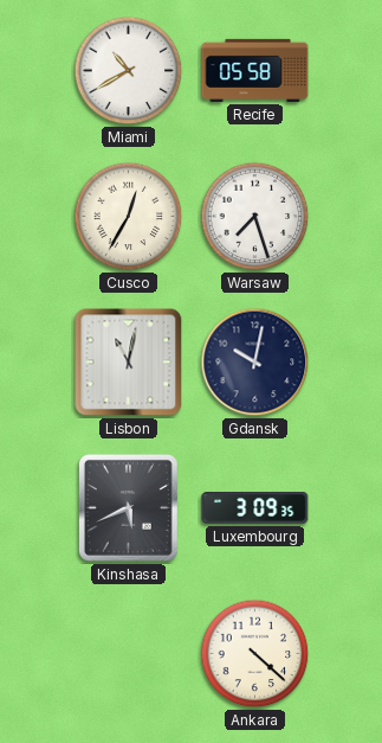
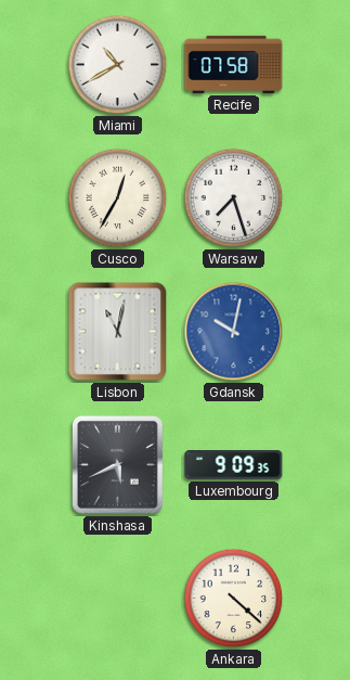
Recife: 05:58 -> 07:58
Gdansk dial: navy -> blue
Luxembourg: 3:09 -> 9:09
